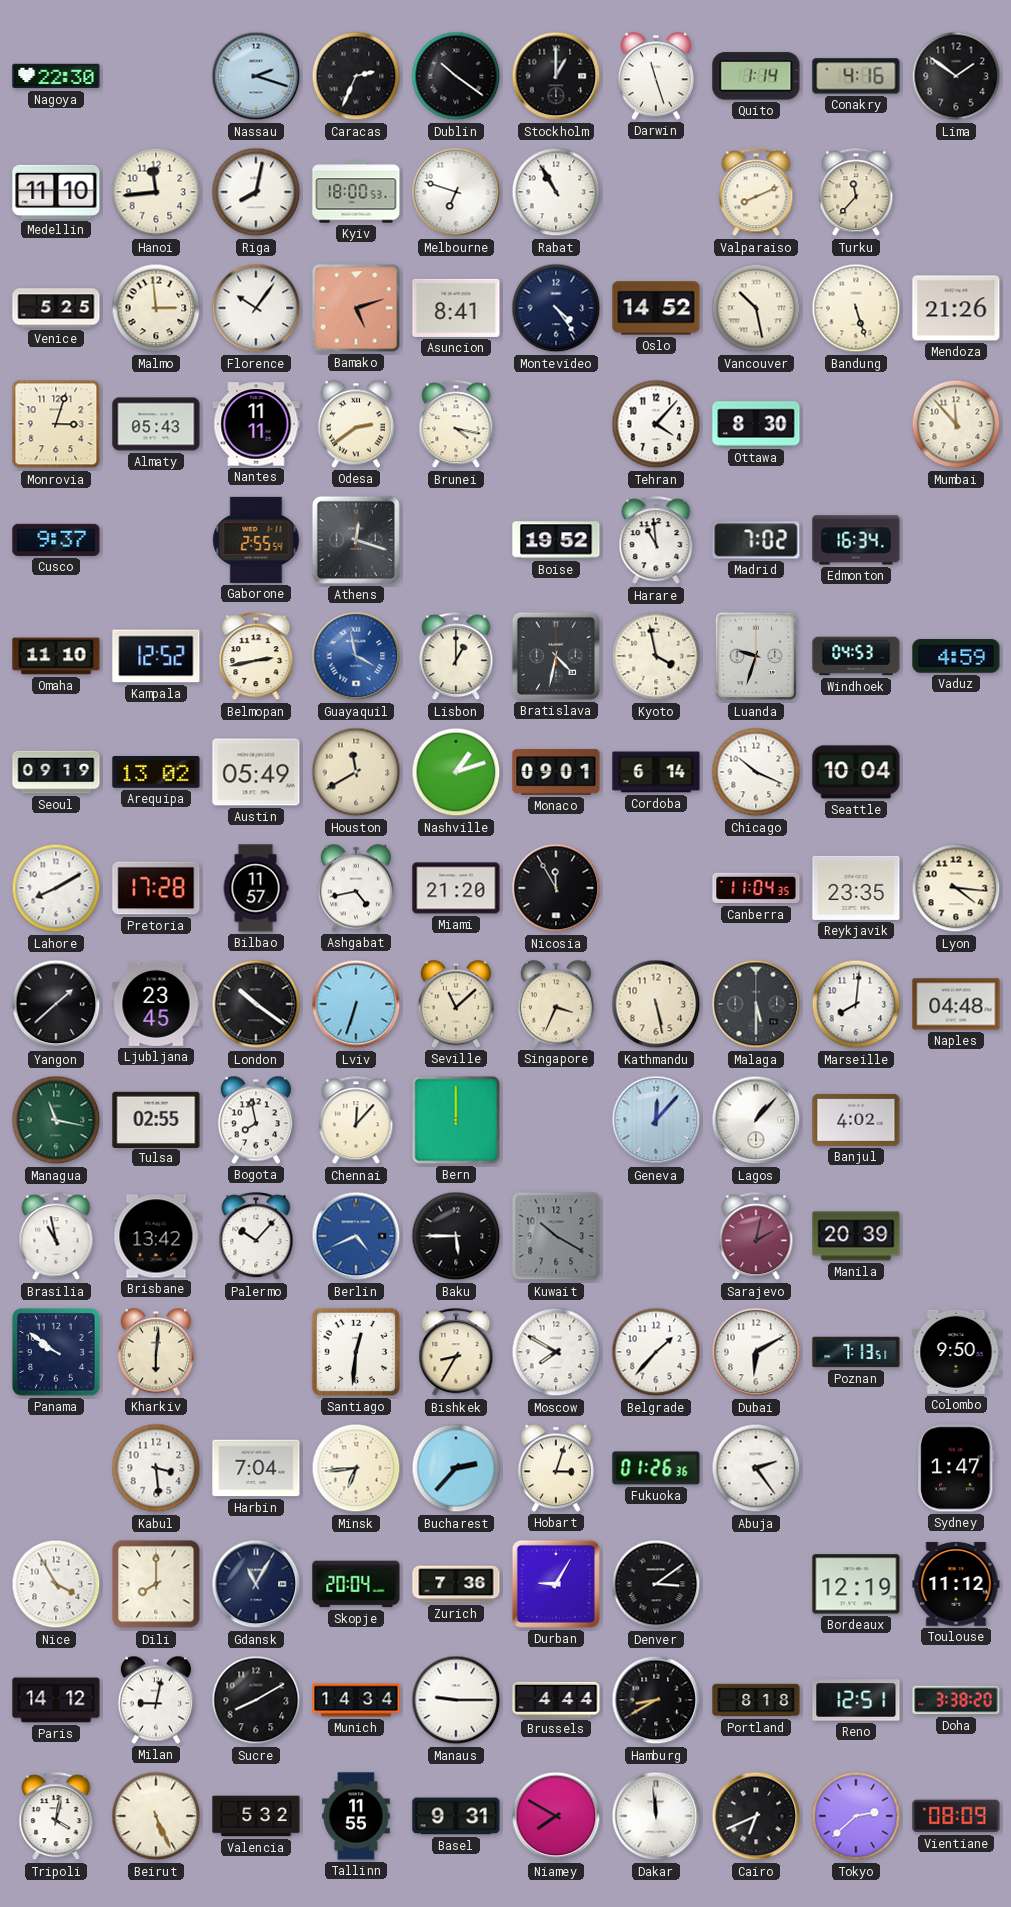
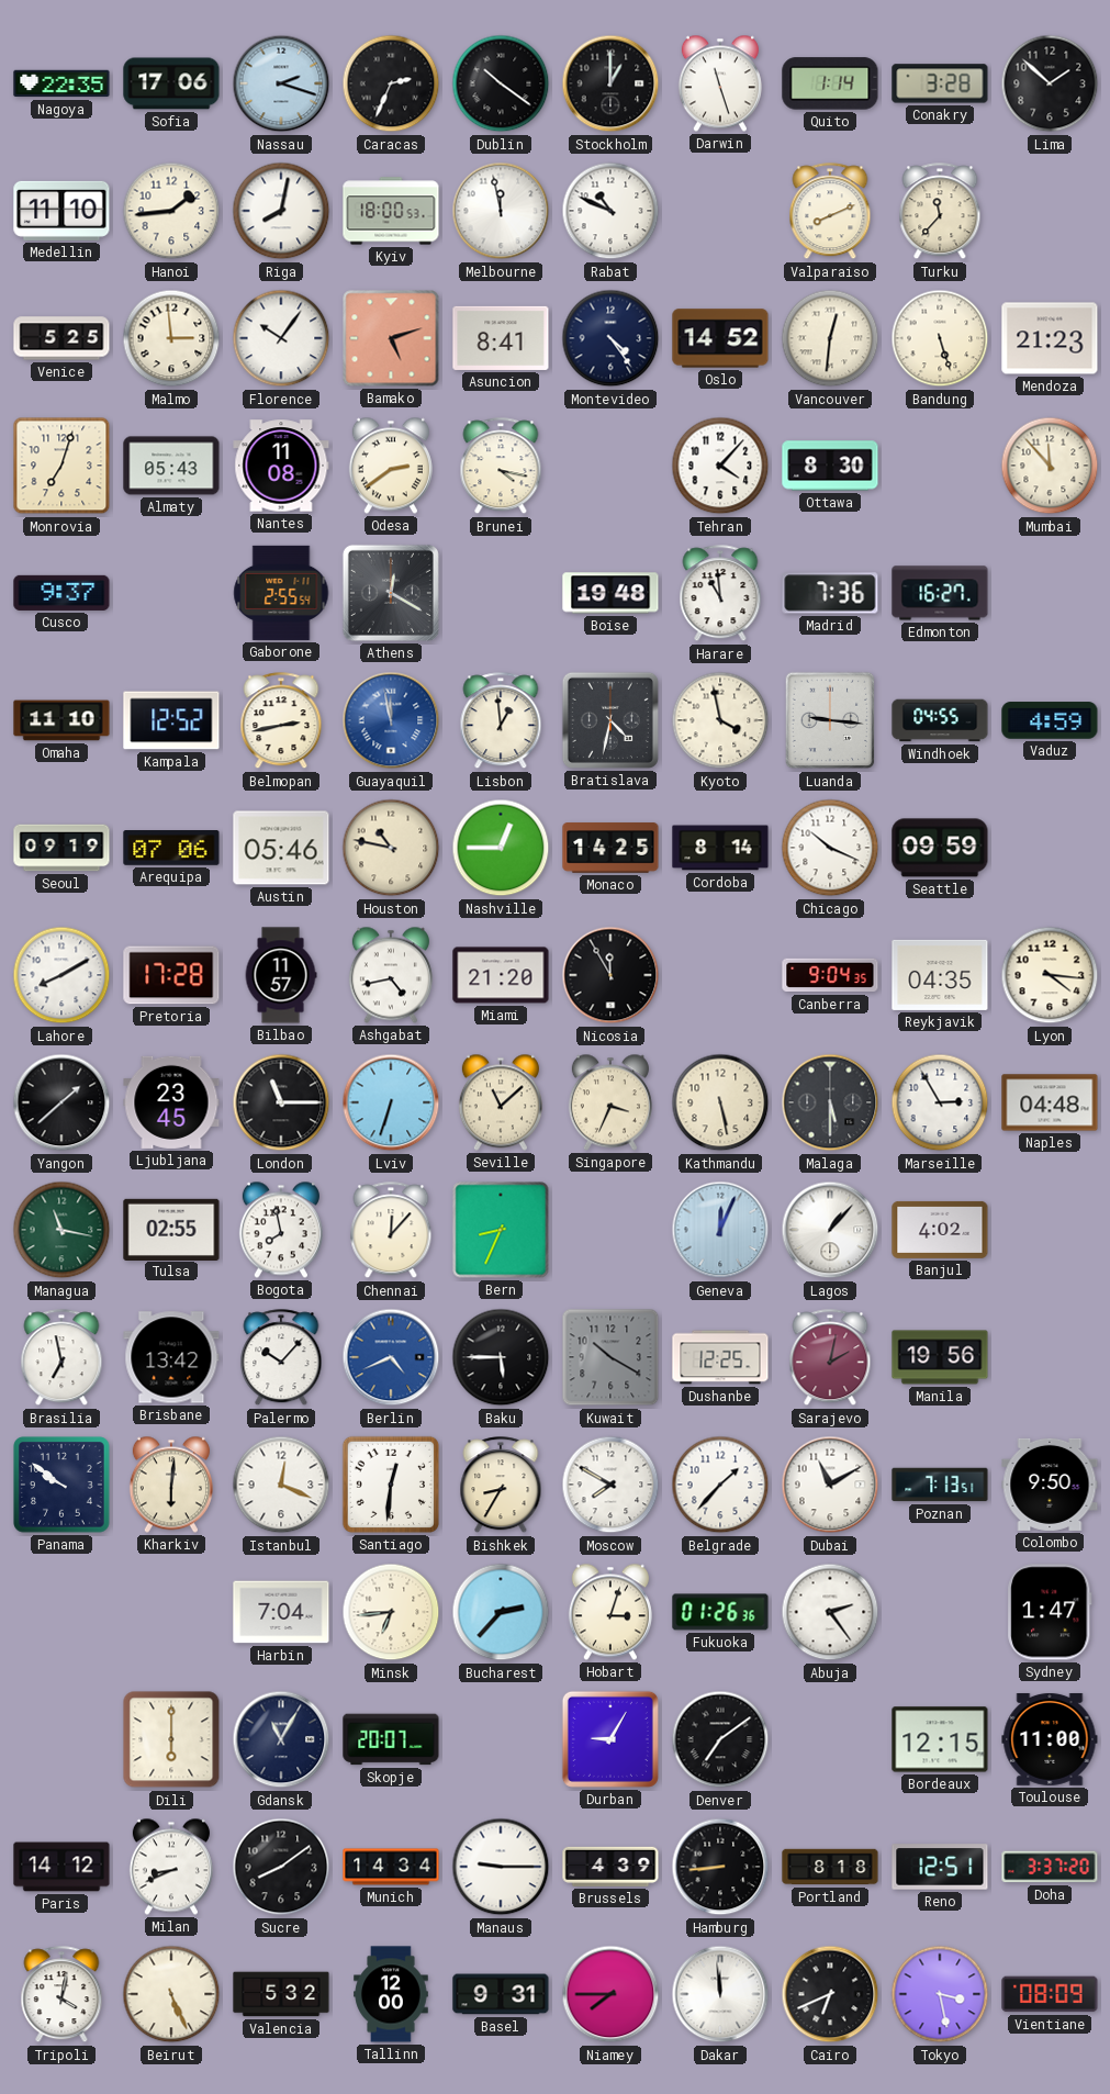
Nagoya: 22:30 -> 22:35
Sofia: none -> 17:06
Conakry: 4:16 -> 3:28
Lima: 1:51 -> 1:52
Hanoi: 11:44 -> 1:44
Melbourne: 6:48 -> 11:58
Rabat: 10:55 -> 10:49
Vancouver: 10:28 -> 12:31
Mendoza: 21:26 -> 21:23
Monrovia: 3:03 -> 7:03
Nantes: 11:11 -> 11:08
Athens: 12:18 -> 12:20
Boise: 19:52 -> 19:48
Madrid: 7:02 -> 7:36
Edmonton: 16:34 -> 16:27
Guayaquil: 3:58 -> 11:58
Lisbon: 1:00 -> 12:59
Luanda: 9:33 -> 9:16
Windhoek: 04:53 -> 04:55
Arequipa: 13:02 -> 07:06
Austin: 05:49 -> 05:46
Houston: 11:40 -> 10:47
Nashville: 1:12 -> 12:45
Monaco: 09:01 -> 14:25
Cordoba: 6:14 -> 8:14
Seattle: 10:04 -> 09:59
Canberra: 11:04 -> 9:04
Reykjavik: 23:35 -> 04:35
London: 10:21 -> 11:15
Marseille: 8:01 -> 2:55
Bern: 12:00 -> 8:34
Geneva: 12:07 -> 12:04
Brasilia: 10:58 -> 6:58
Dushanbe: none -> 12:25
Manila: 20:39 -> 19:56
Istanbul: none -> 12:19
Dubai: 6:10 -> 11:10
Kabul: 3:29 -> none
Nice: 3:55 -> none
Dili: 8:00 -> 6:00
Skopje: 20:04 -> 20:07
Zurich: 7:36 -> none
Denver: 3:09 -> 7:09
Bordeaux: 12:19 -> 12:15
Toulouse: 11:12 -> 11:00
Milan: 9:02 -> 8:41
Sucre: 8:10 -> 8:09
Brussels: 4:44 -> 4:39
Hamburg: 8:40 -> 8:44
Doha: 3:38 -> 3:37
Tallinn: 11:55 -> 12:00
Niamey: 7:50 -> 7:45
Tokyo: 2:38 -> 3:28
